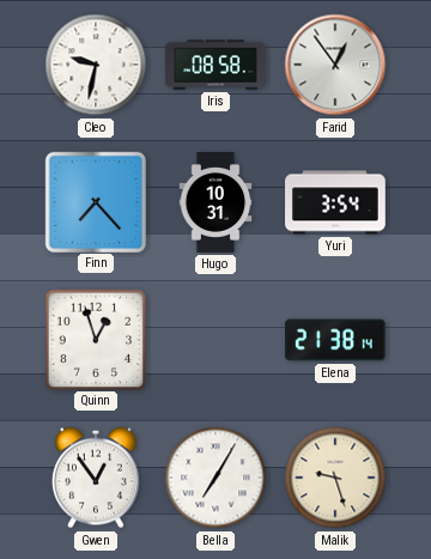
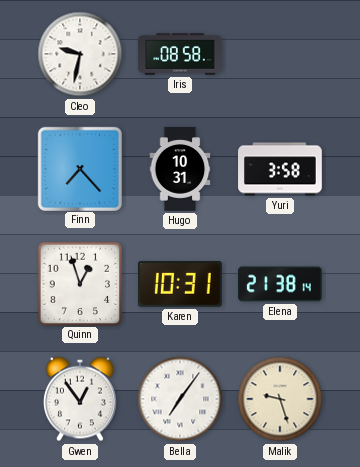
Farid: 12:54 -> none
Yuri: 3:54 -> 3:58
Karen: none -> 10:31
Bella: 7:05 -> 7:06
